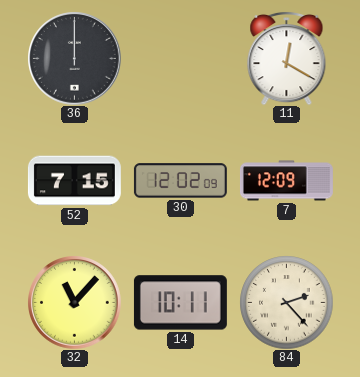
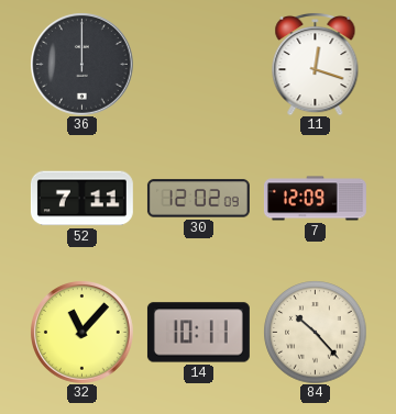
11: 12:20 -> 12:18
52: 7:15 -> 7:11
84: 2:23 -> 10:23
